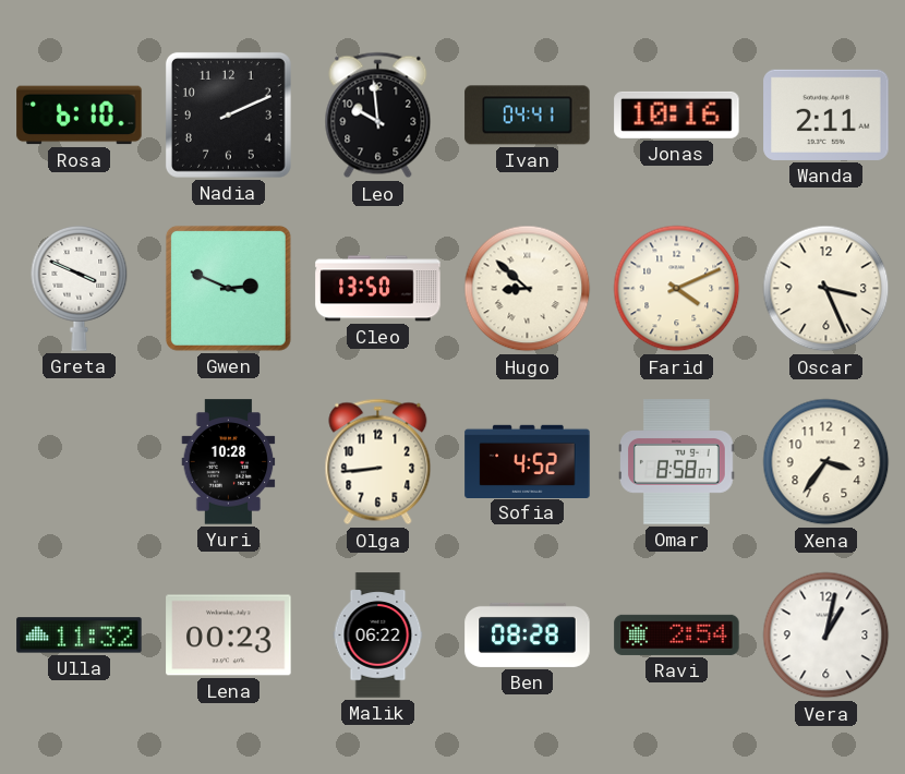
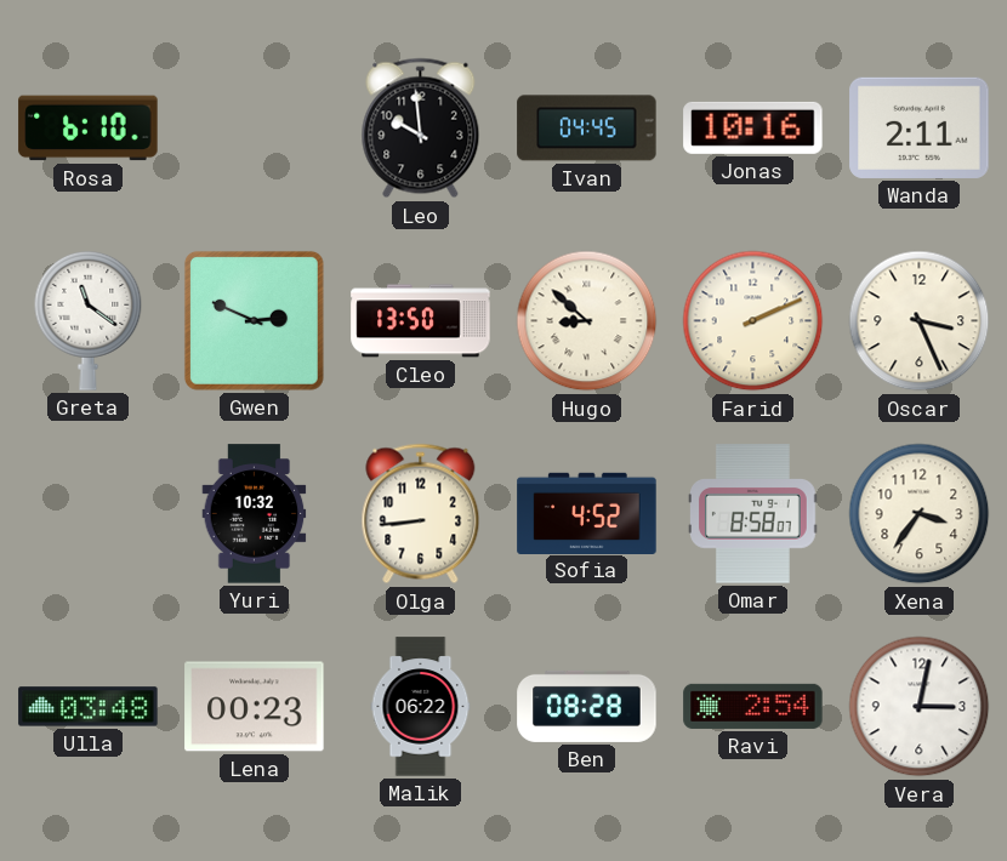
Nadia: 2:11 -> none
Ivan: 04:41 -> 04:45
Greta: 3:49 -> 11:21
Farid: 4:11 -> 2:11
Yuri: 10:28 -> 10:32
Ulla: 11:32 -> 03:48
Vera: 1:02 -> 3:02
